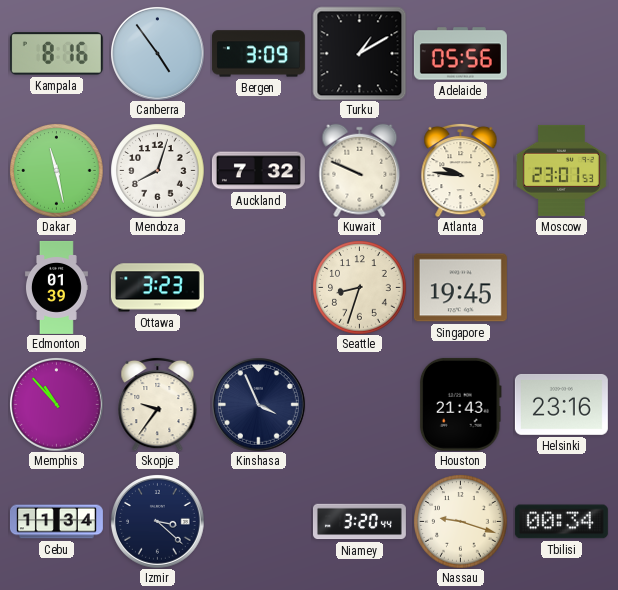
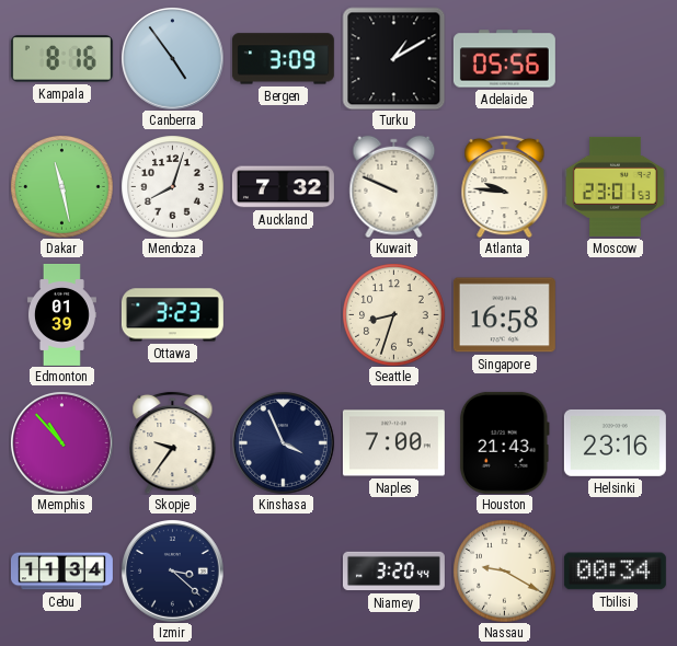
Singapore: 19:45 -> 16:58
Naples: none -> 7:00
Nassau: 9:18 -> 9:20
